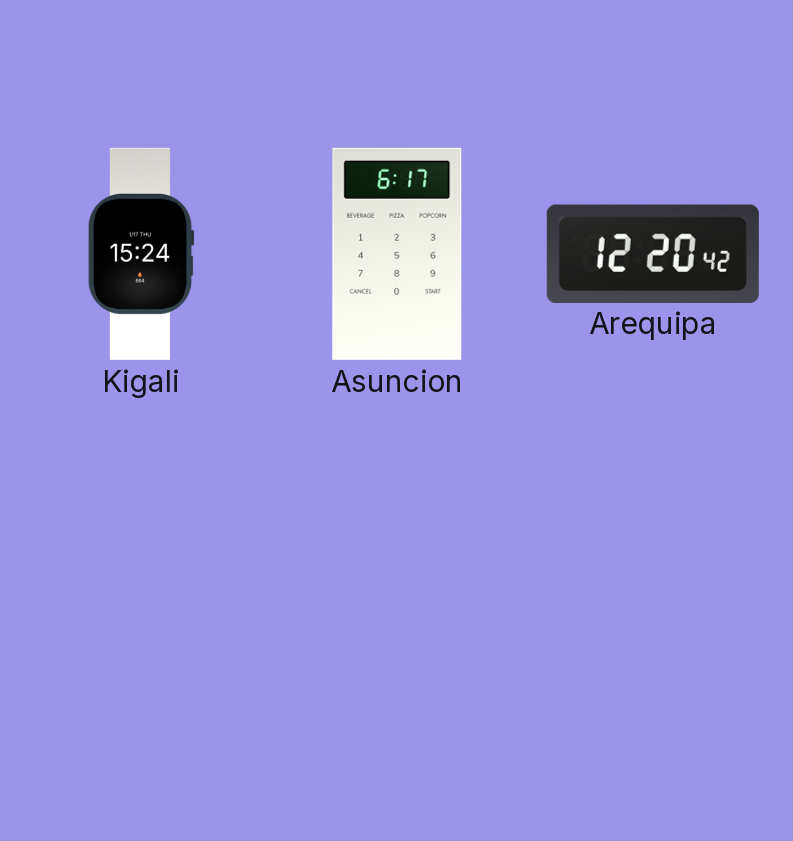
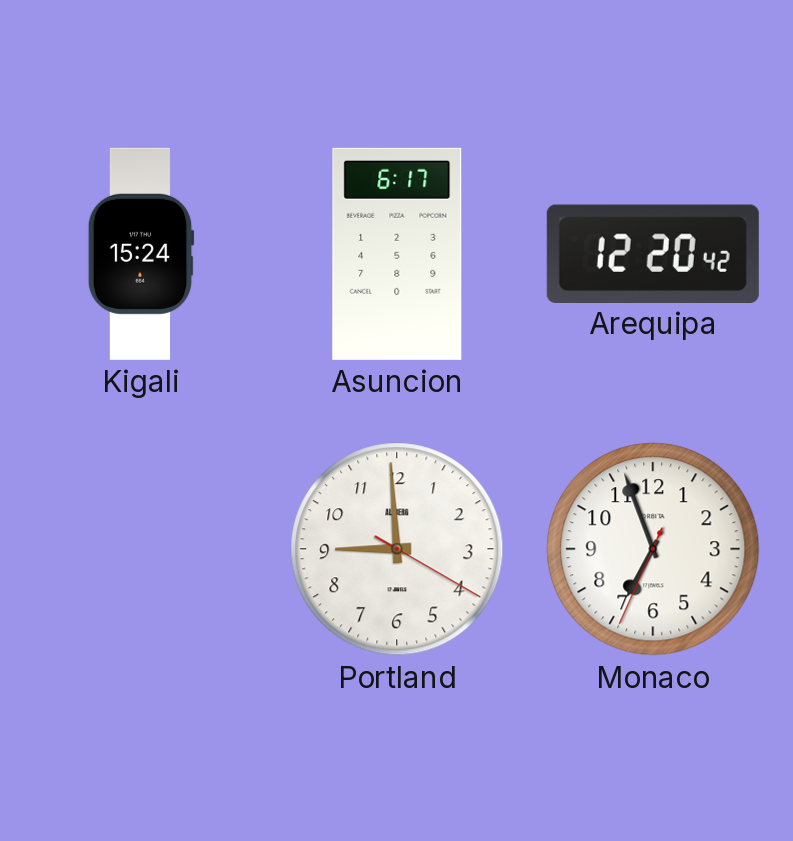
Portland: none -> 8:59
Monaco: none -> 6:56
